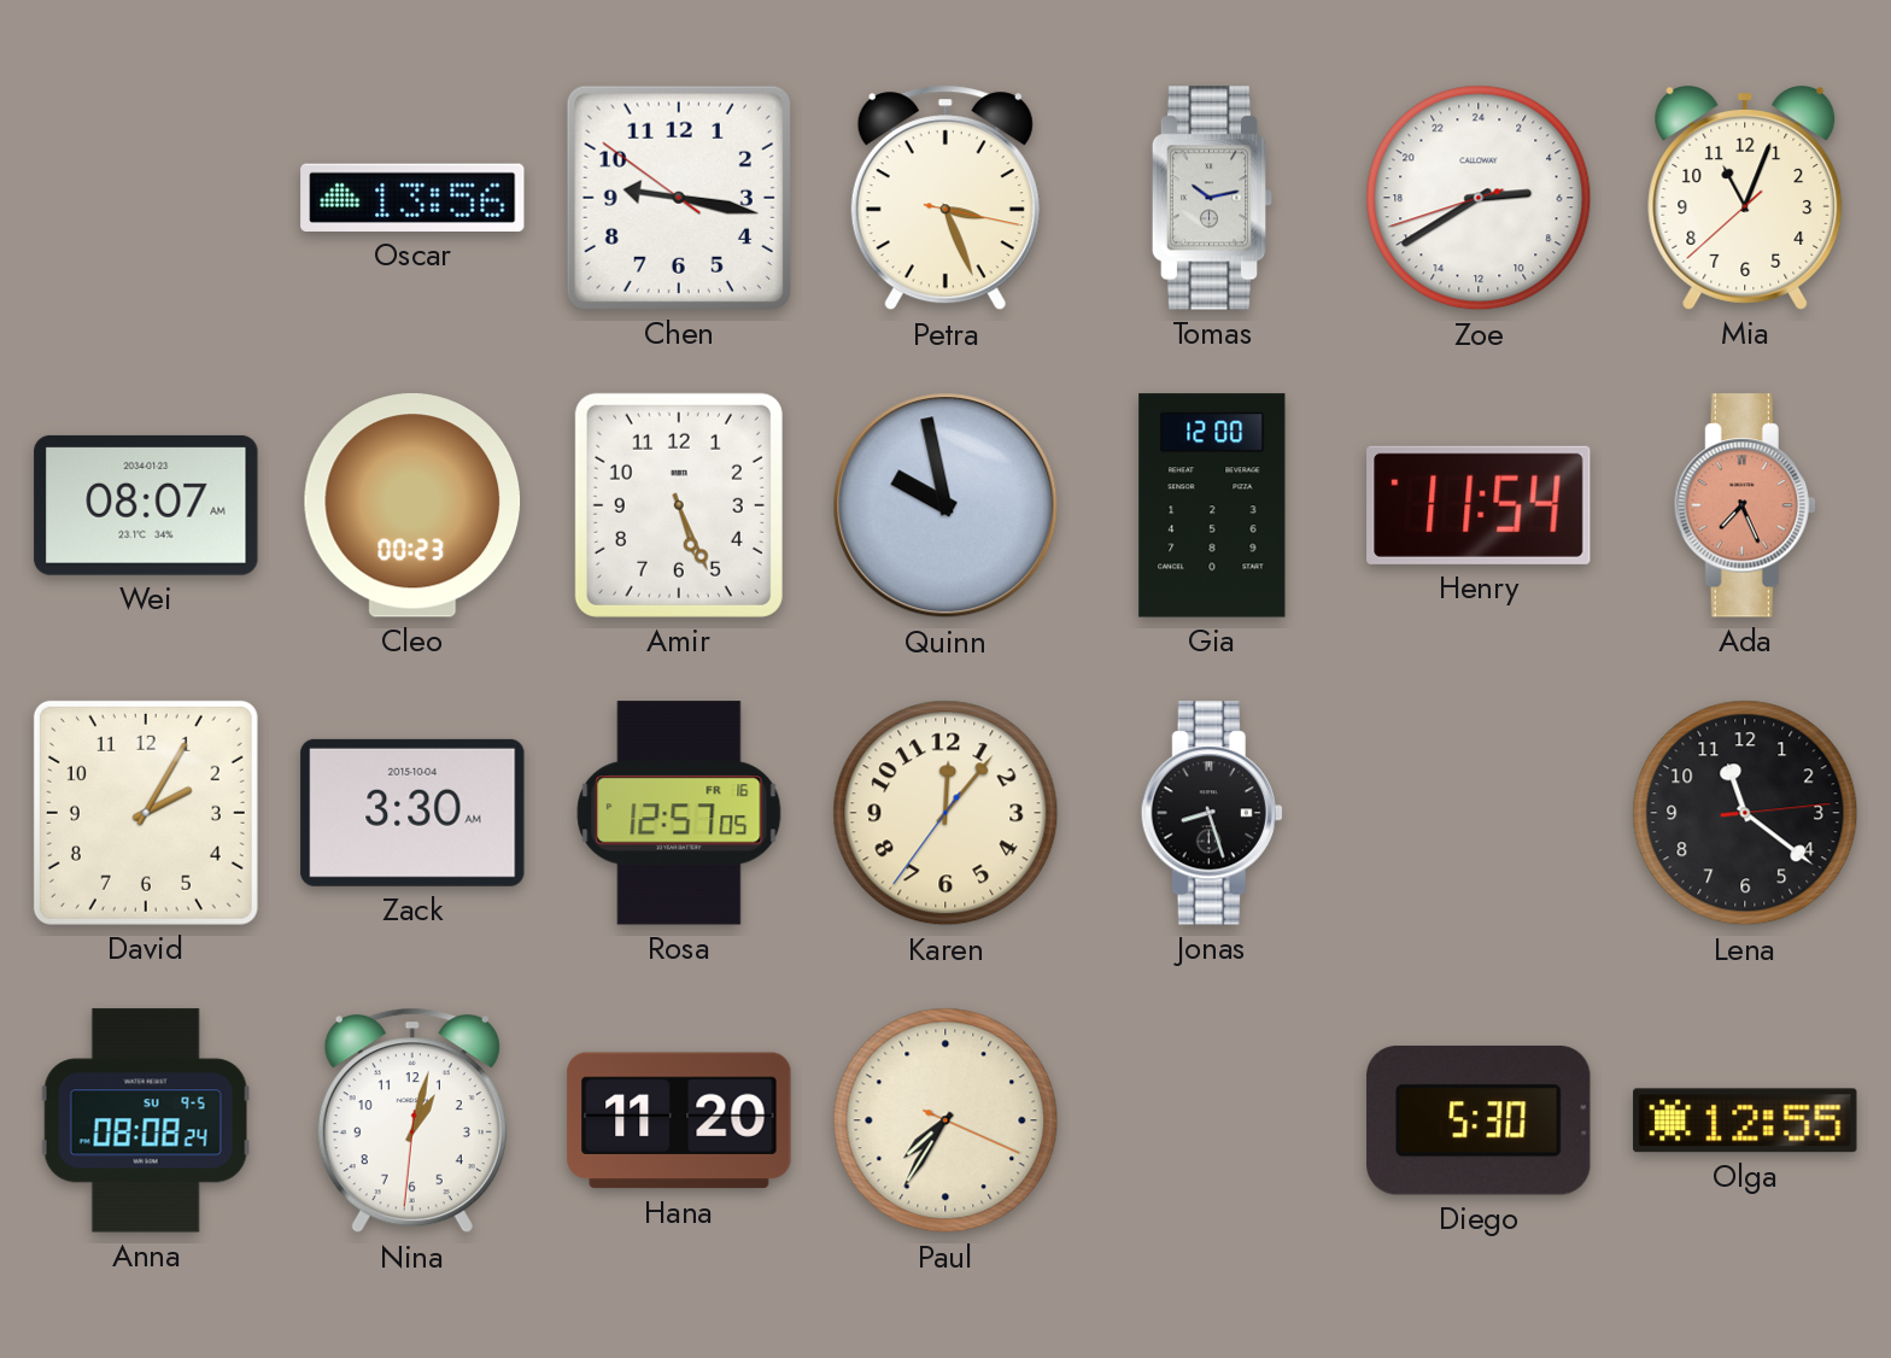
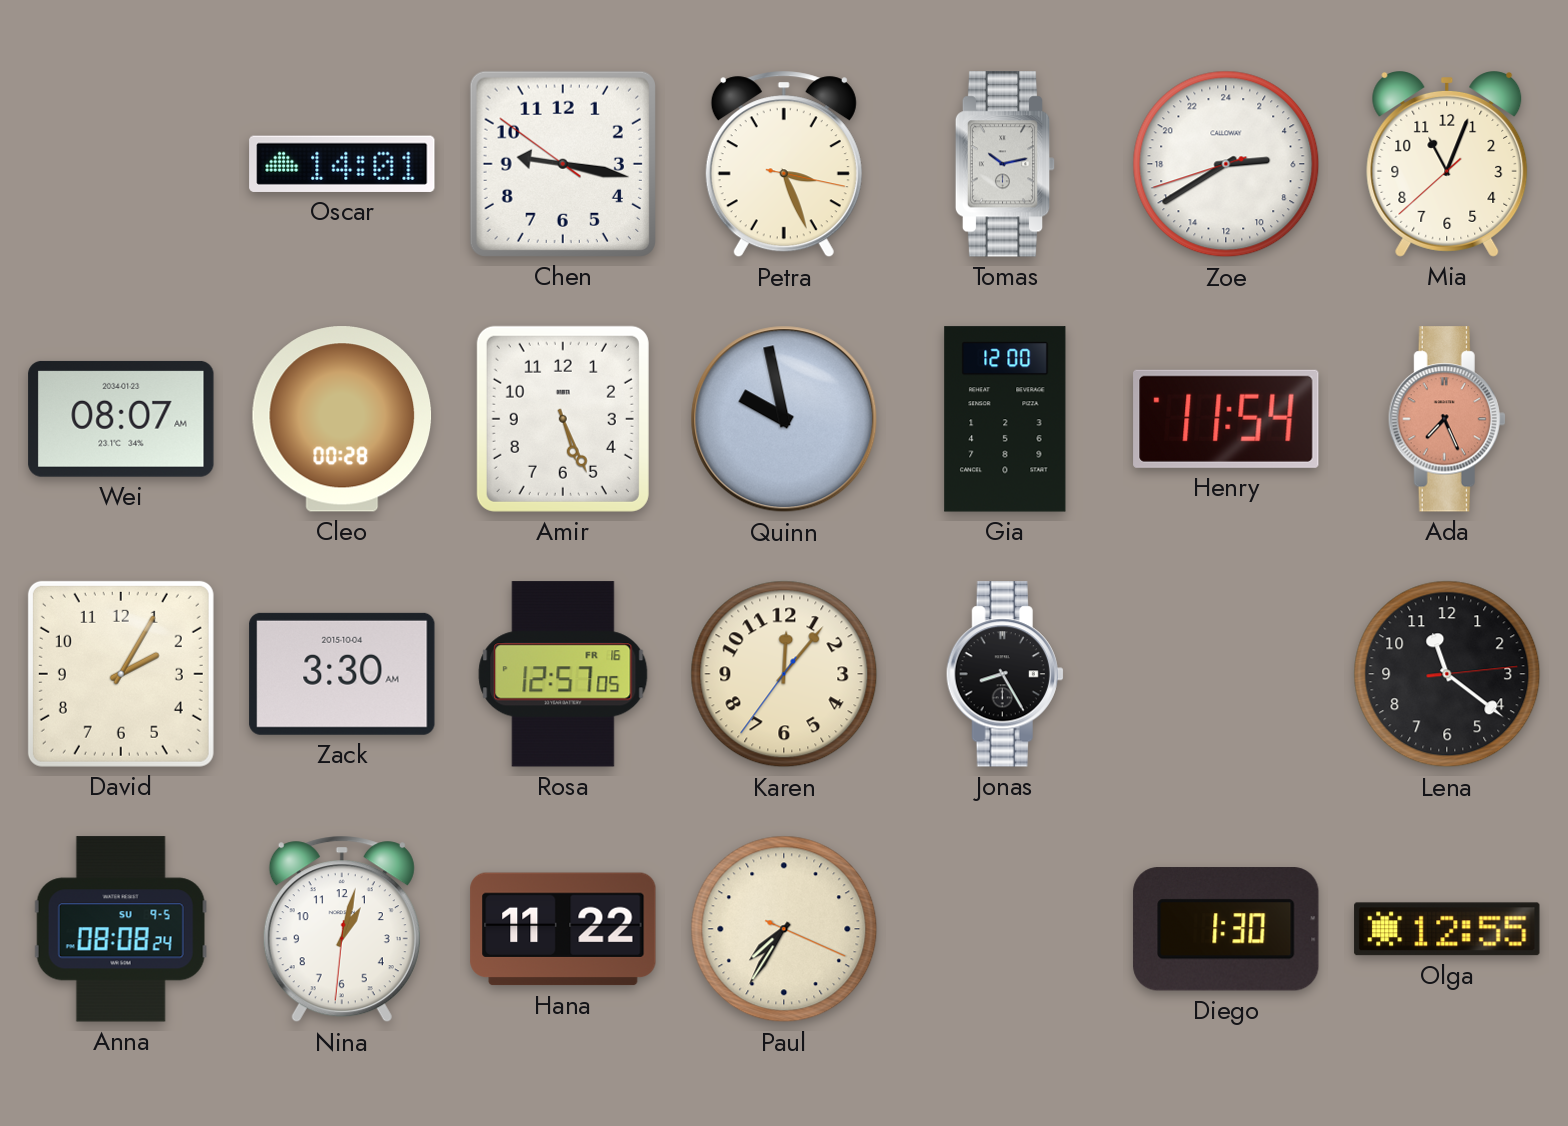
Oscar: 13:56 -> 14:01
Cleo: 00:23 -> 00:28
Jonas: 8:27 -> 8:25
Hana: 11:20 -> 11:22
Diego: 5:30 -> 1:30
